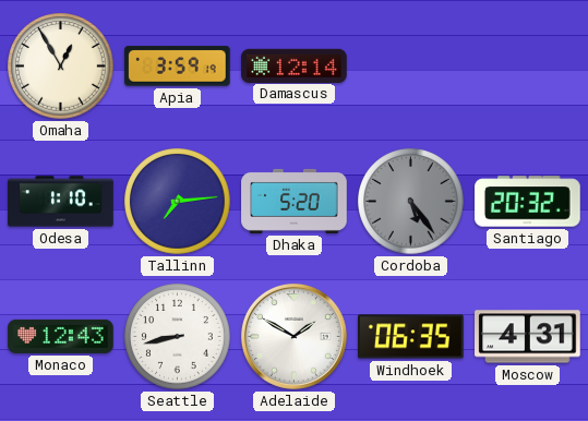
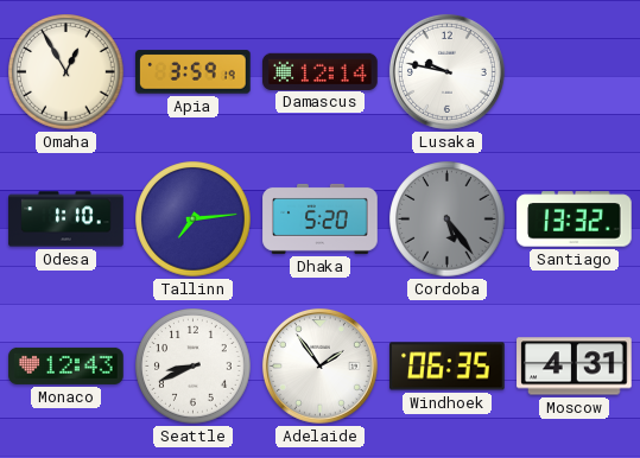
Lusaka: none -> 9:47
Santiago: 20:32 -> 13:32
Seattle: 8:43 -> 8:41
Adelaide: 1:50 -> 1:54
